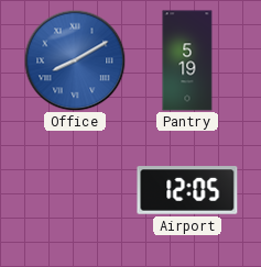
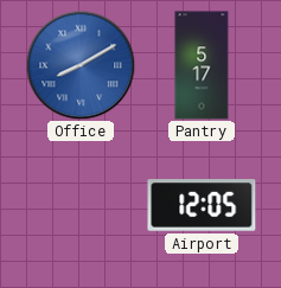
Pantry: 5:19 -> 5:17
